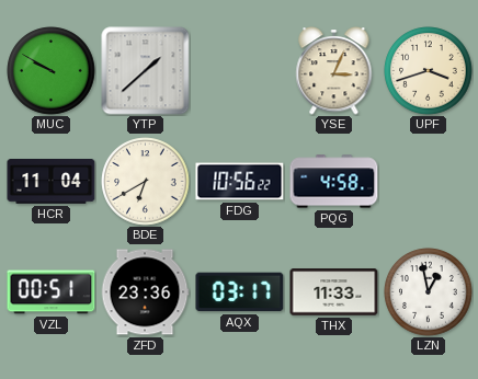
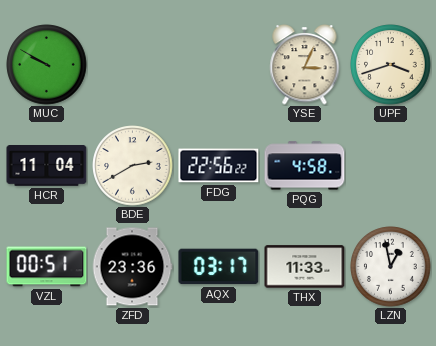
YTP: 1:38 -> none
BDE: 6:40 -> 2:40
FDG: 10:56 -> 22:56
